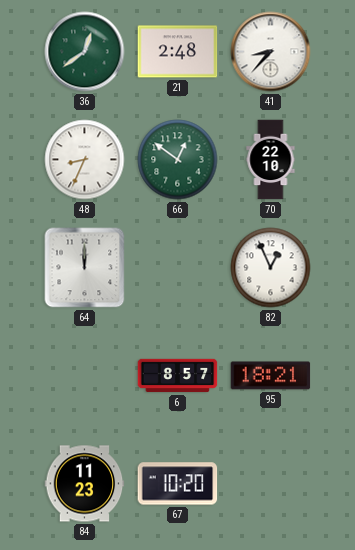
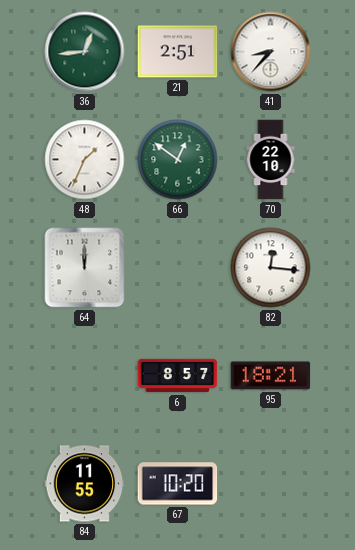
36: 12:39 -> 12:44
21: 2:48 -> 2:51
48: 8:34 -> 1:34
82: 12:56 -> 12:16
84: 11:23 -> 11:55
